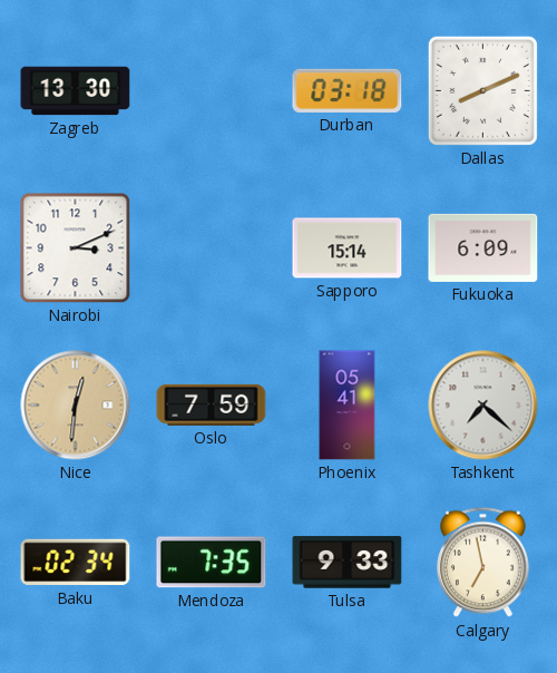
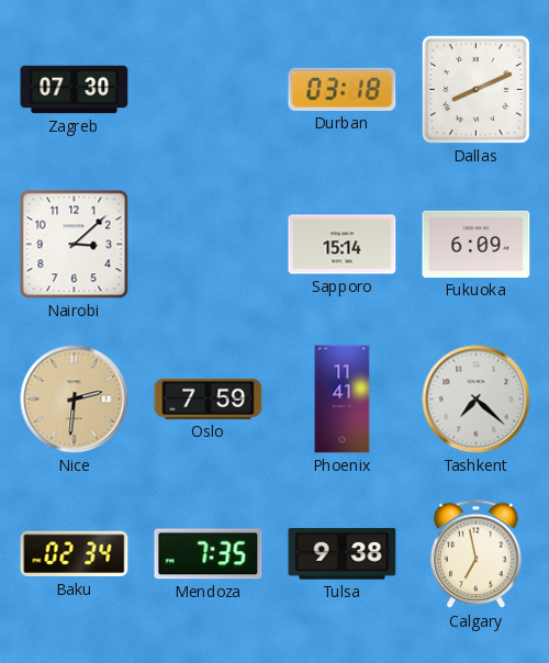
Zagreb: 13:30 -> 07:30
Nairobi: 3:11 -> 3:08
Nice: 12:31 -> 2:31
Phoenix: 05:41 -> 11:41
Tulsa: 9:33 -> 9:38
